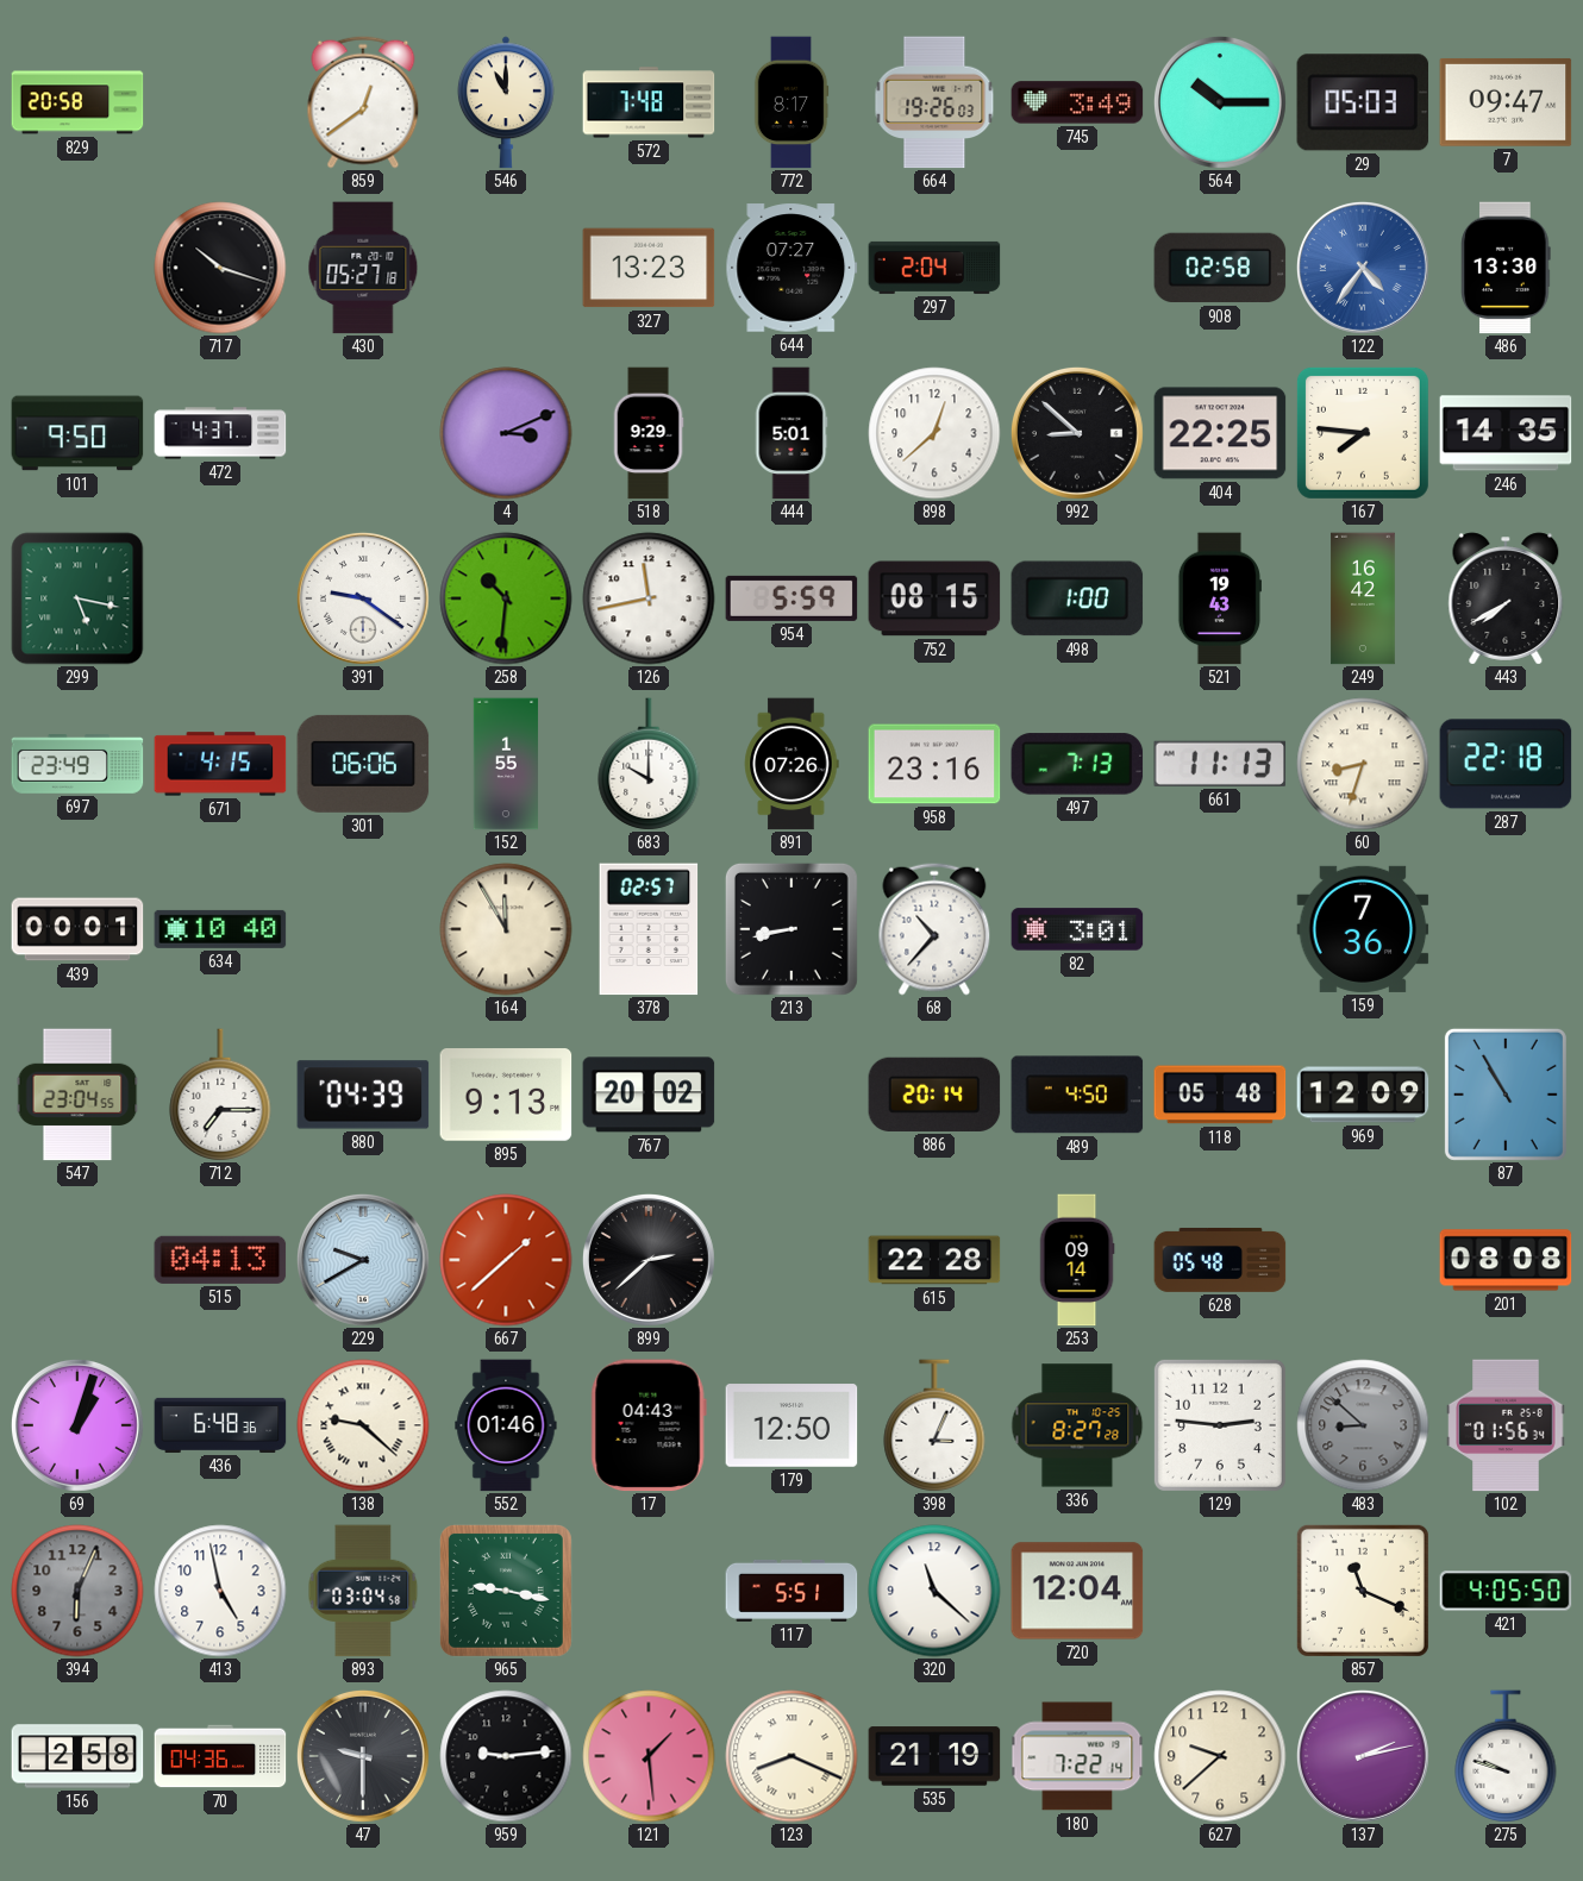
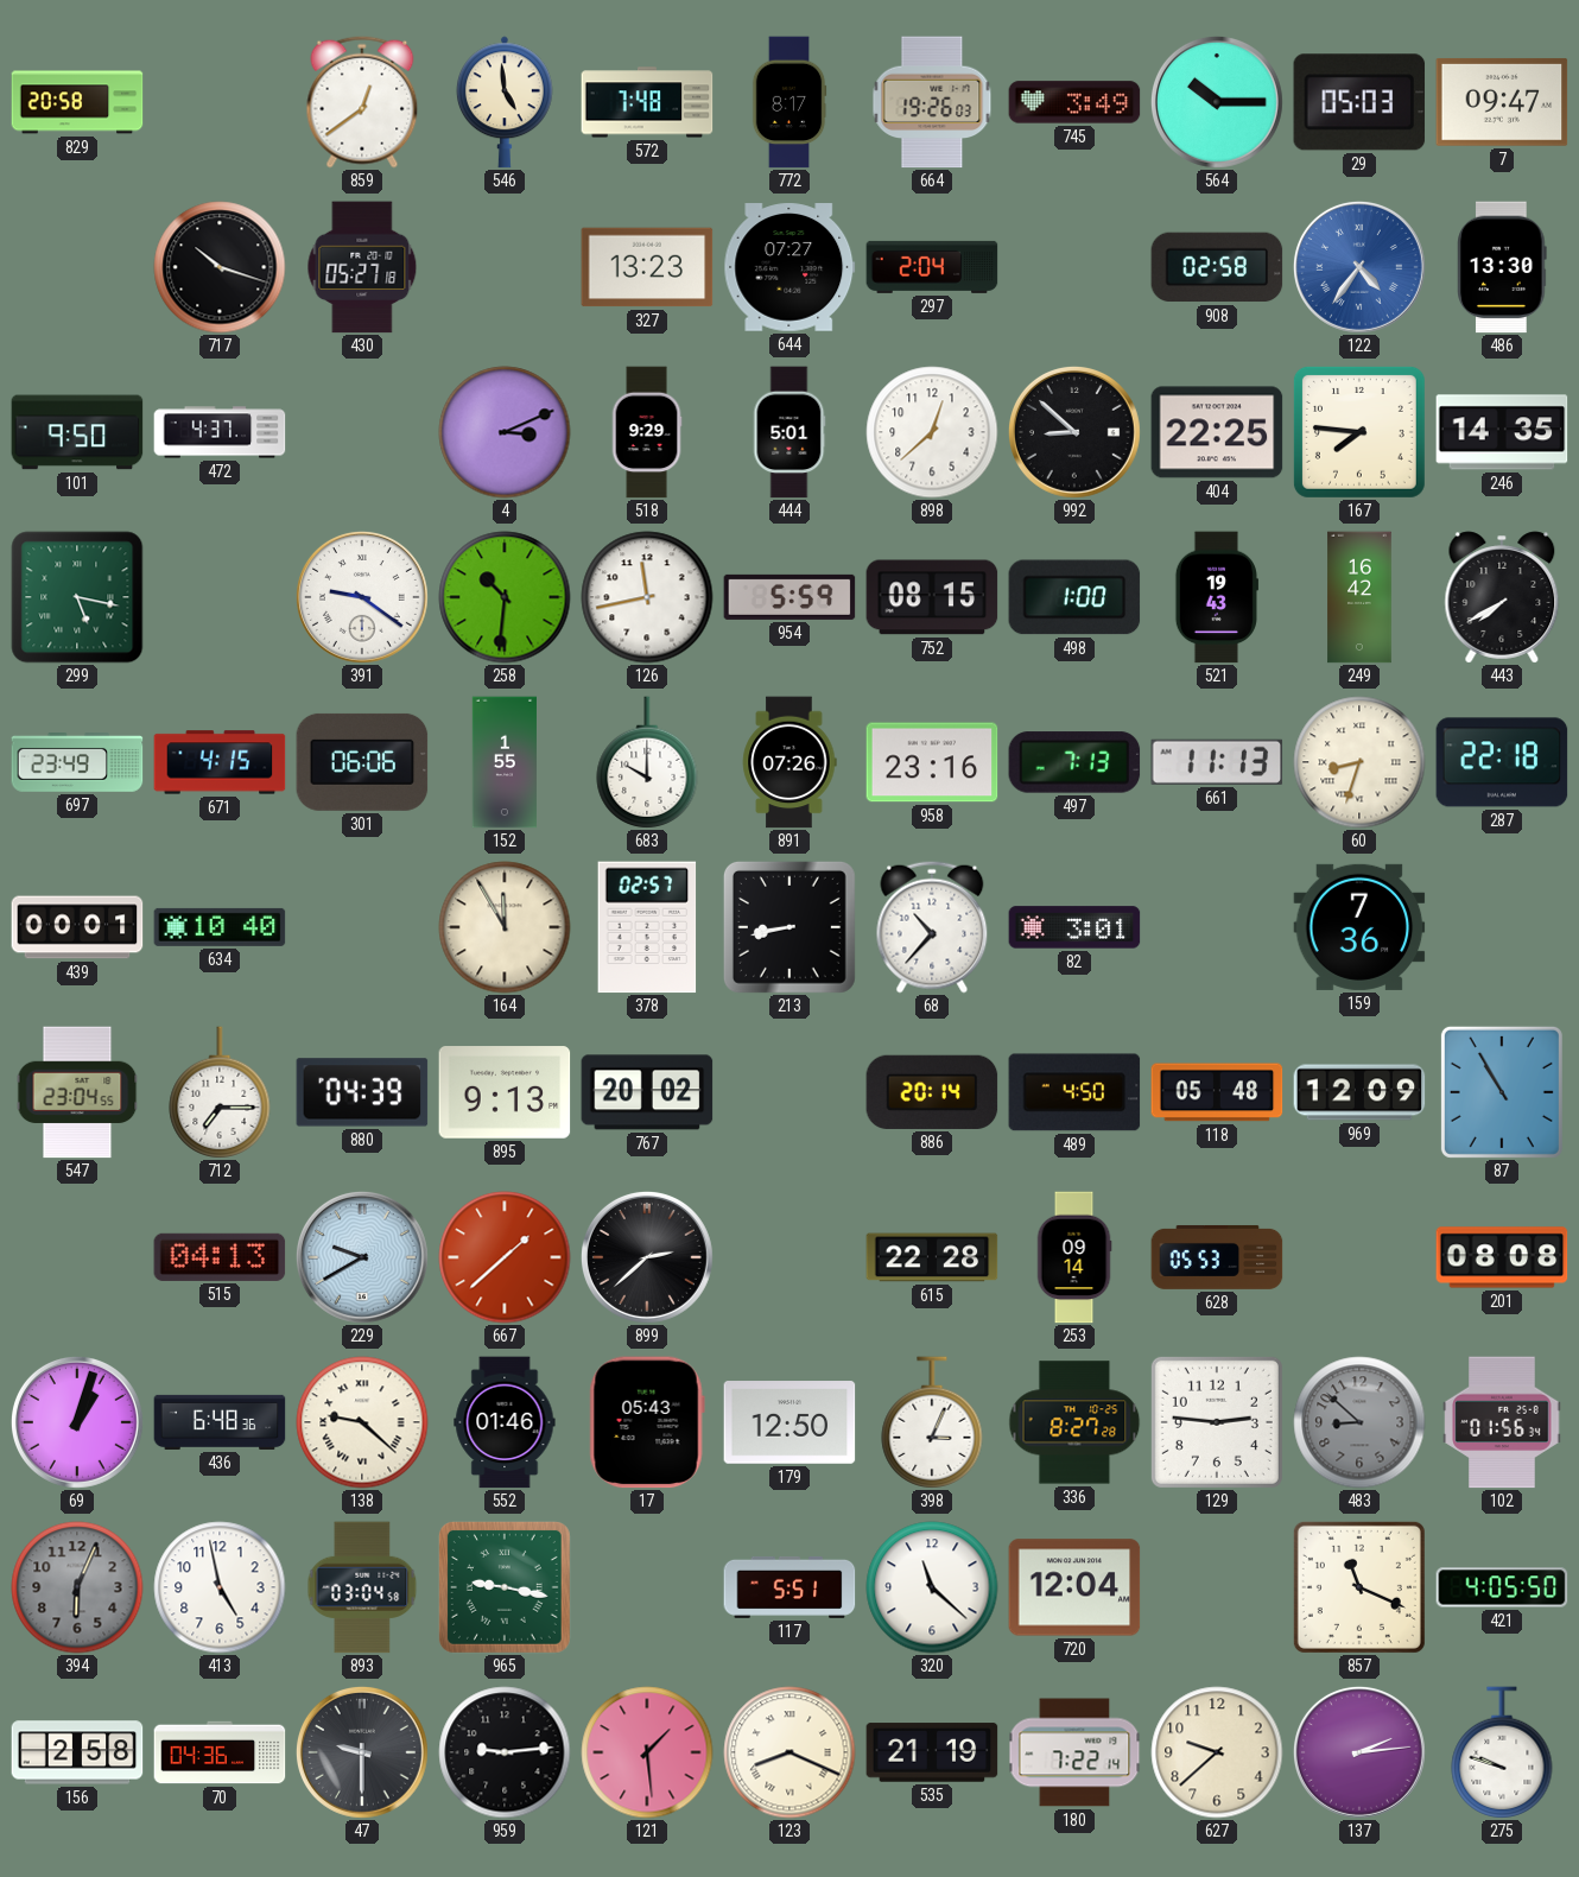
546: 11:00 -> 4:59
628: 05:48 -> 05:53
17: 04:43 -> 05:43
137: 2:13 -> 2:14
